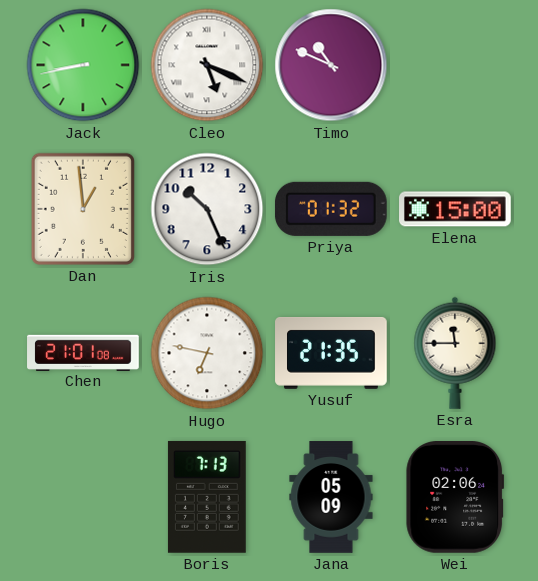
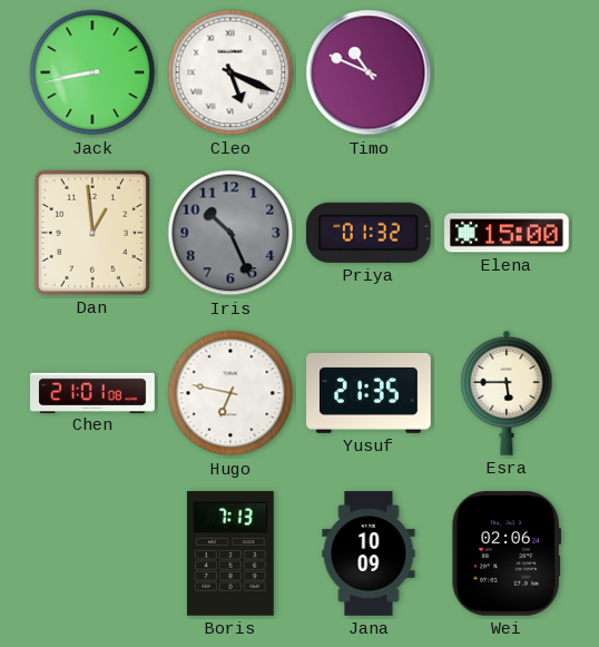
Iris dial: white -> grey
Esra: 11:45 -> 5:45
Jana: 05:09 -> 10:09
